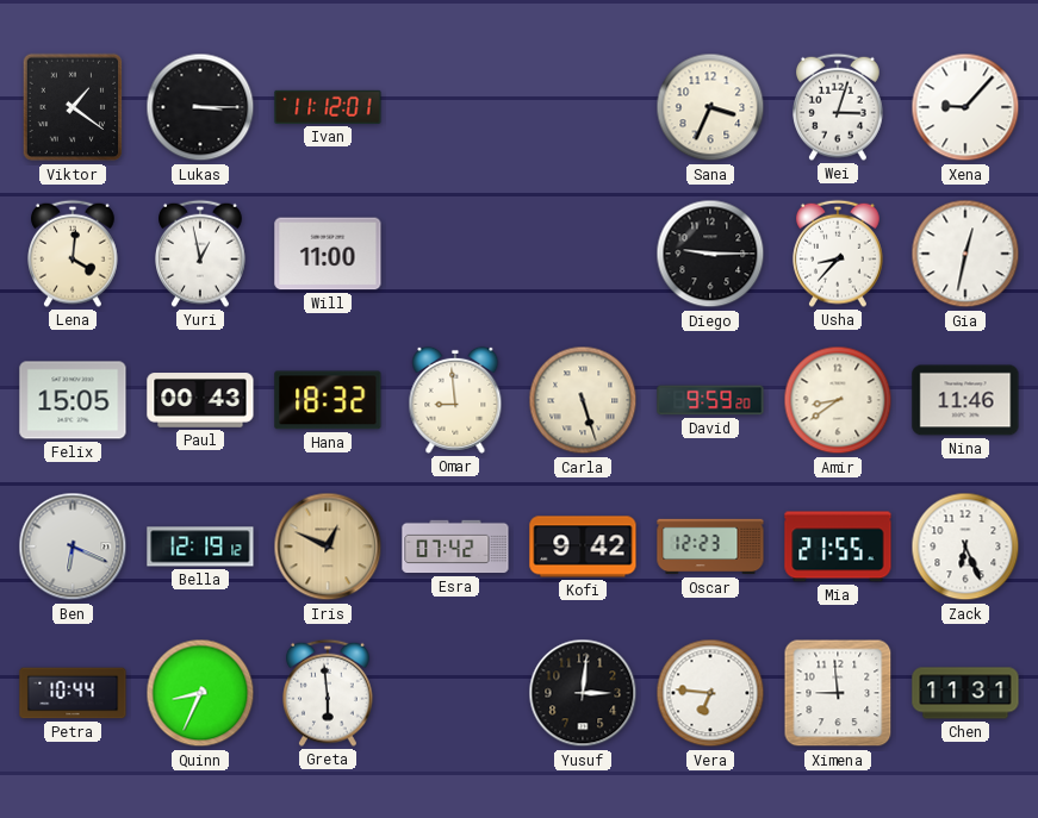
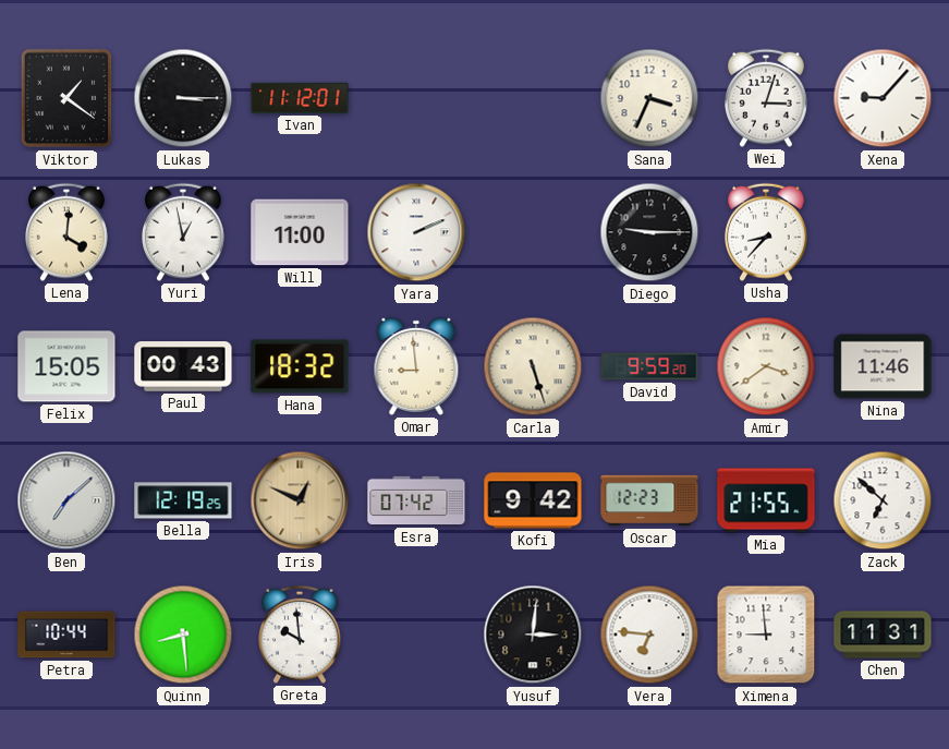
Yara: none -> 2:11
Gia: 12:32 -> none
Amir: 8:39 -> 3:39
Ben: 6:19 -> 7:08
Bella: 12:19:12 -> 12:19:25
Zack: 6:26 -> 6:52
Quinn: 8:34 -> 8:29
Greta: 5:59 -> 9:59
